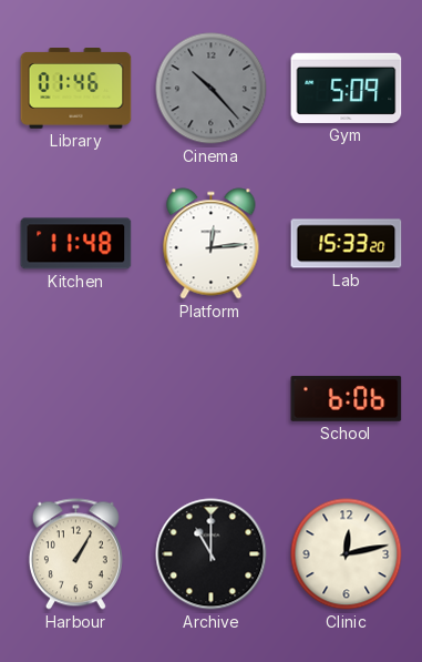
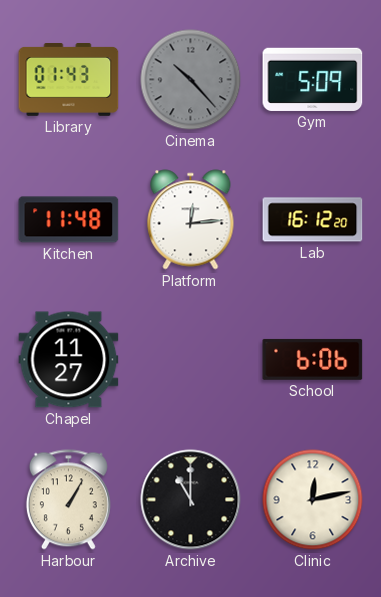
Library: 01:46 -> 01:43
Lab: 15:33 -> 16:12
Chapel: none -> 11:27
